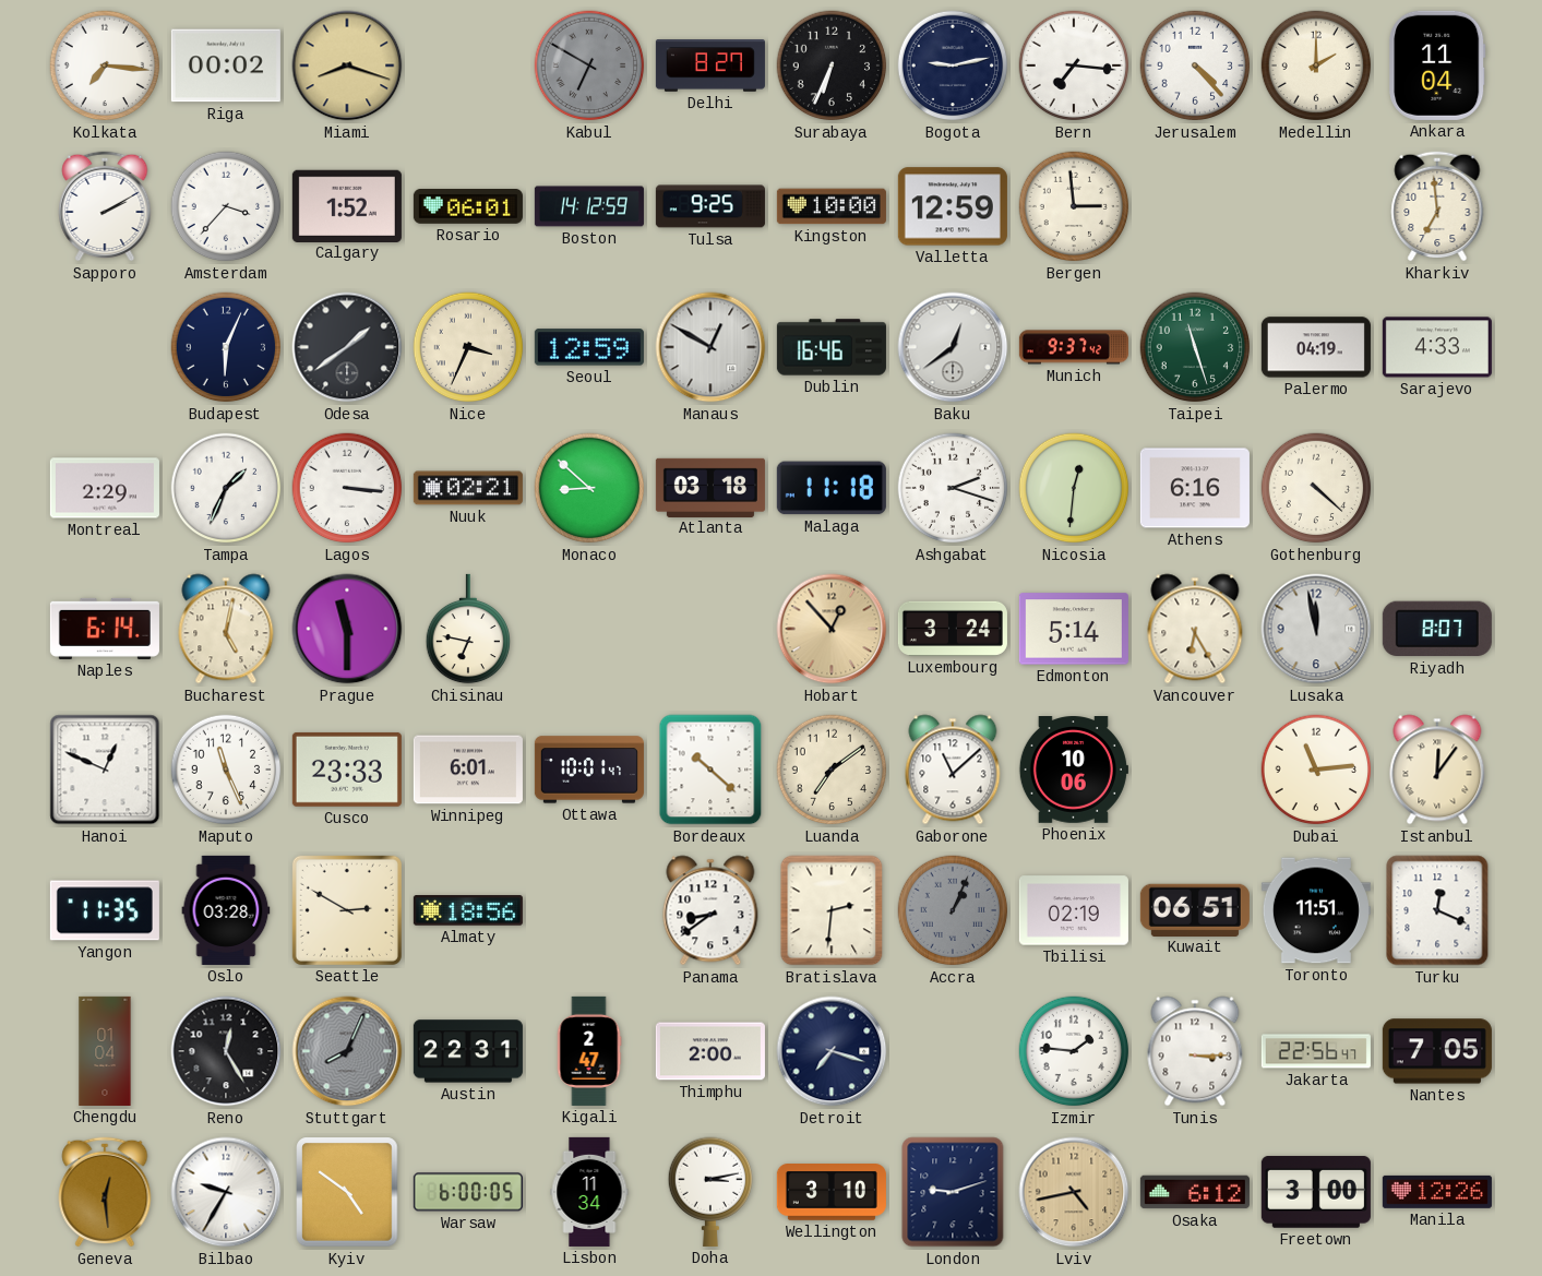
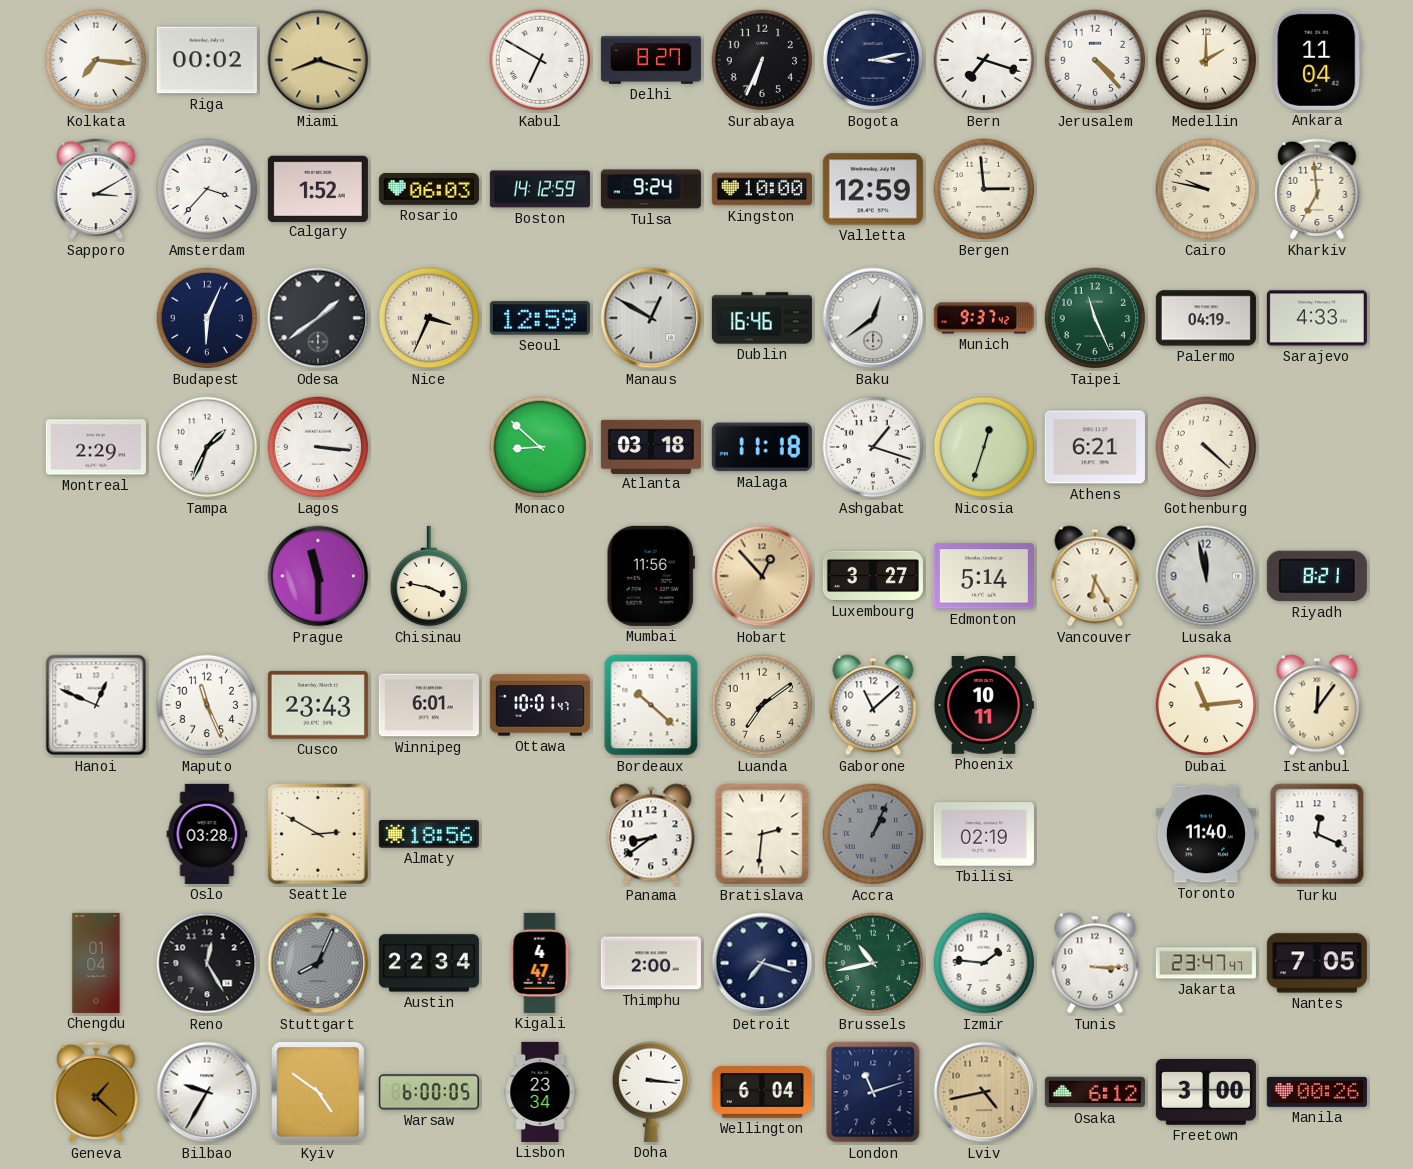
Kabul dial: grey -> white
Bogota: 9:13 -> 3:13
Bern: 7:16 -> 7:18
Sapporo: 2:10 -> 3:10
Rosario: 06:01 -> 06:03
Tulsa: 9:25 -> 9:24
Cairo: none -> 9:47
Taipei: 11:27 -> 11:26
Nuuk: 02:21 -> none
Ashgabat: 2:18 -> 1:18
Nicosia: 12:31 -> 12:33
Athens: 6:16 -> 6:21
Naples: 6:14 -> none
Bucharest: 5:02 -> none
Chisinau: 6:47 -> 3:47
Mumbai: none -> 11:56
Luxembourg: 3:24 -> 3:27
Riyadh: 8:07 -> 8:21
Cusco: 23:33 -> 23:43
Phoenix: 10:06 -> 10:11
Yangon: 11:35 -> none
Kuwait: 06:51 -> none
Toronto: 11:51 -> 11:40
Austin: 22:31 -> 22:34
Kigali: 2:47 -> 4:47
Brussels: none -> 10:43
Jakarta: 22:56 -> 23:47
Geneva: 12:29 -> 1:22
Lisbon: 11:34 -> 23:34
Doha: 3:13 -> 3:16
Wellington: 3:10 -> 6:04
London: 9:12 -> 11:12
Manila: 12:26 -> 00:26
